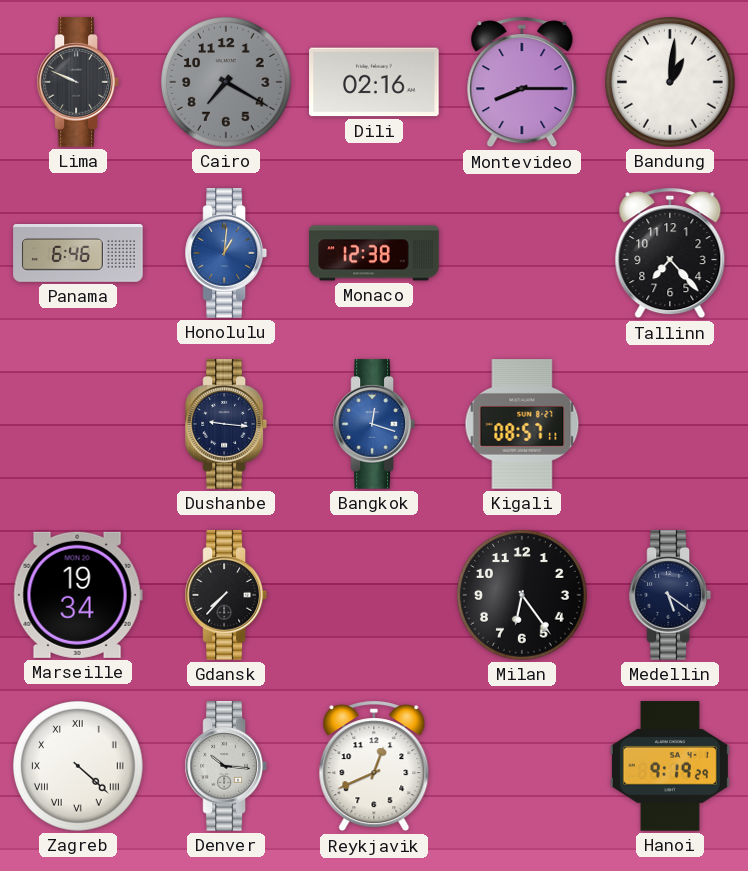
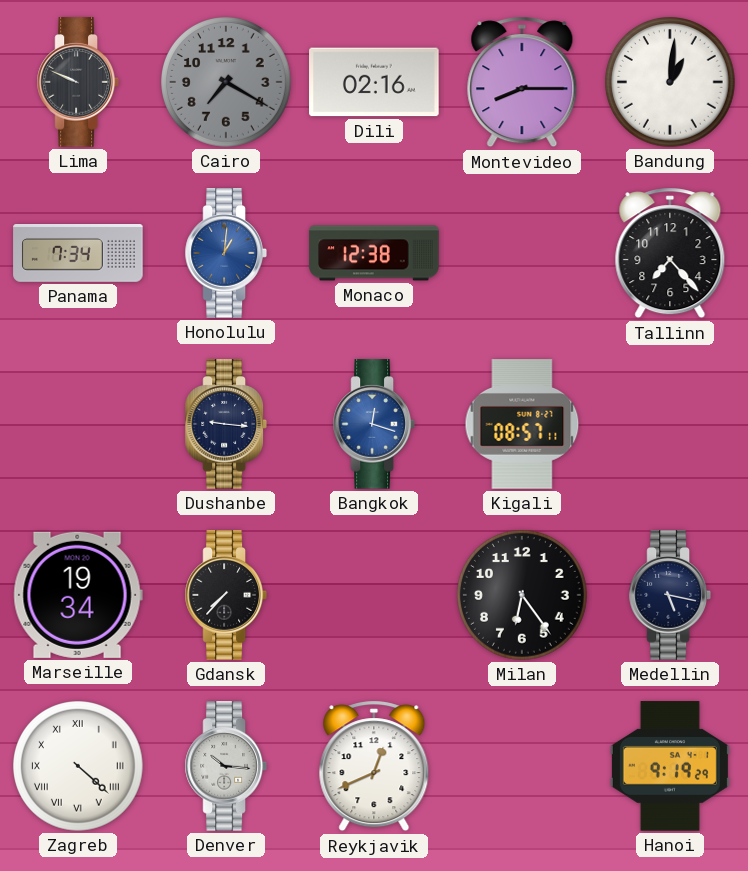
Panama: 6:46 -> 7:34
Medellin: 5:21 -> 5:17
